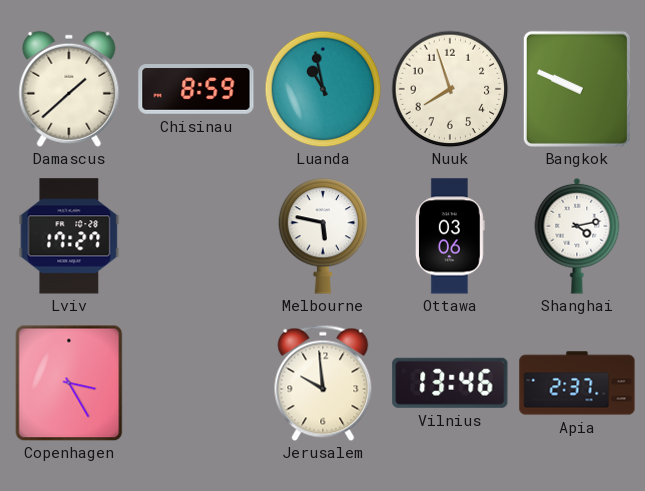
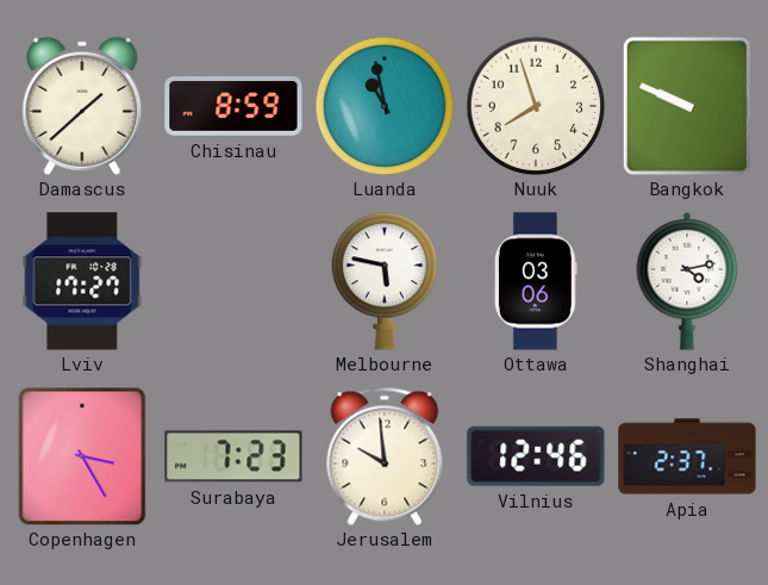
Surabaya: none -> 7:23
Vilnius: 13:46 -> 12:46
